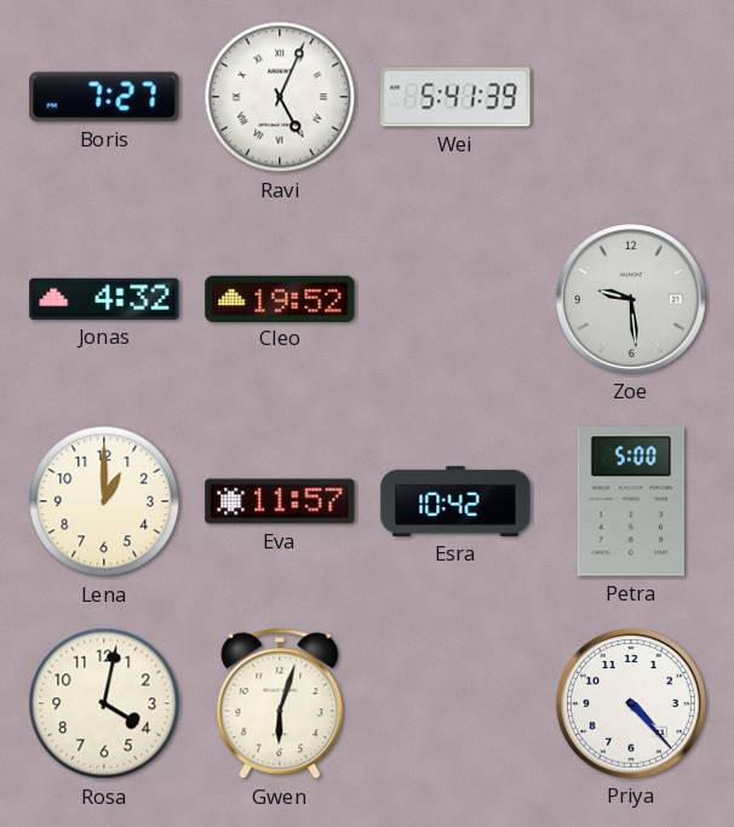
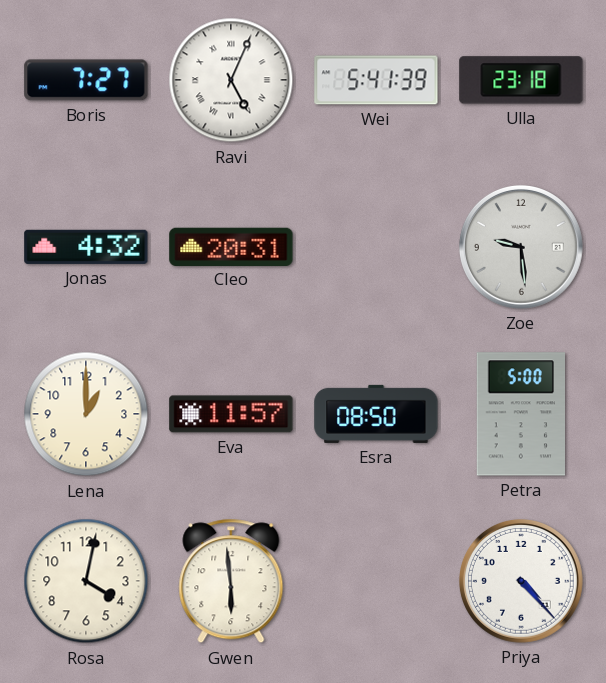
Ulla: none -> 23:18
Cleo: 19:52 -> 20:31
Esra: 10:42 -> 08:50
Gwen: 6:03 -> 5:59
